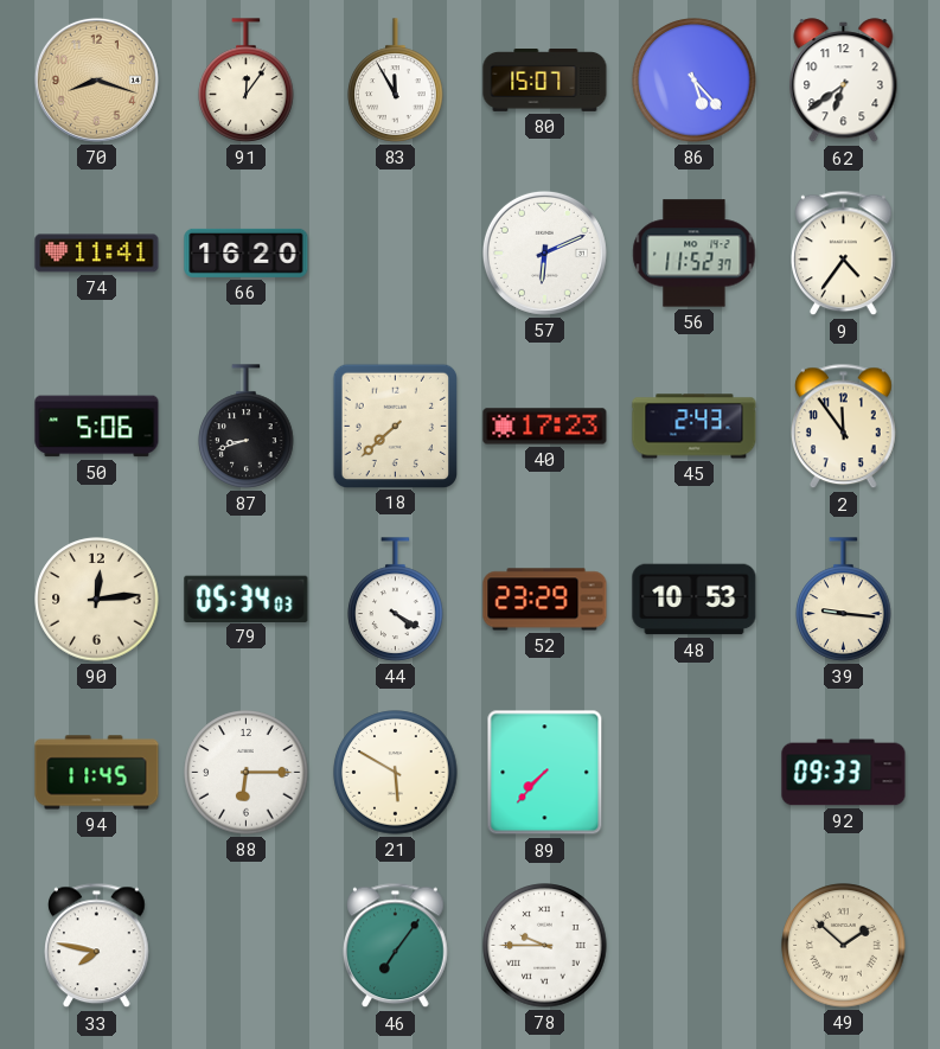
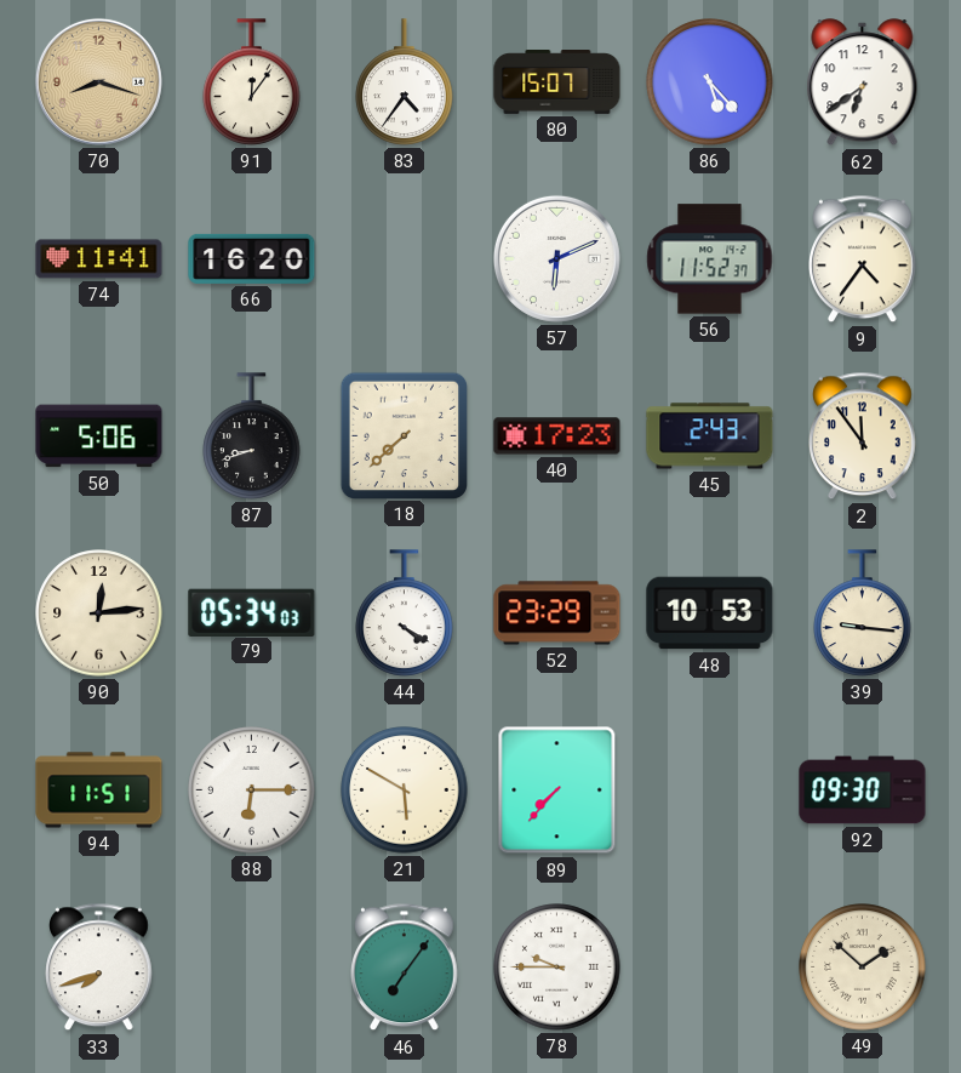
83: 11:55 -> 4:36
94: 11:45 -> 11:51
92: 09:33 -> 09:30
33: 7:47 -> 7:42
